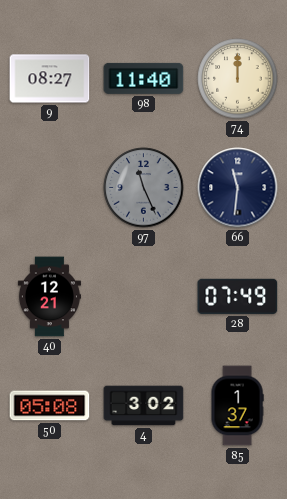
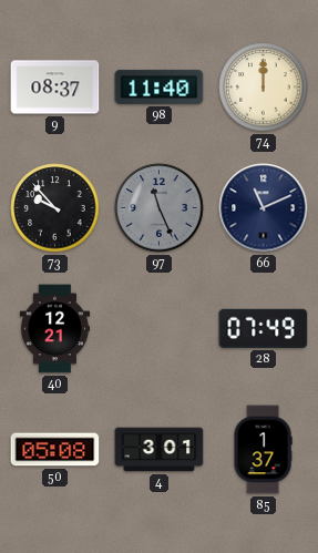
9: 08:27 -> 08:37
73: none -> 9:53
66: 11:31 -> 11:11
4: 3:02 -> 3:01
